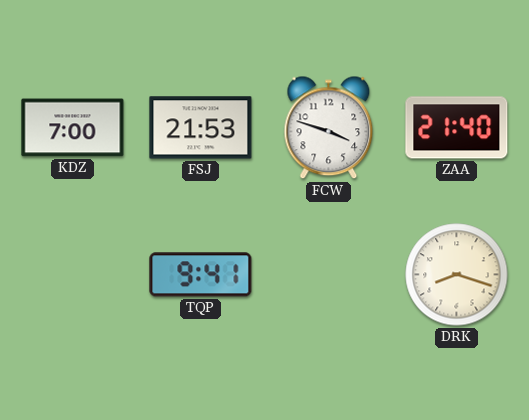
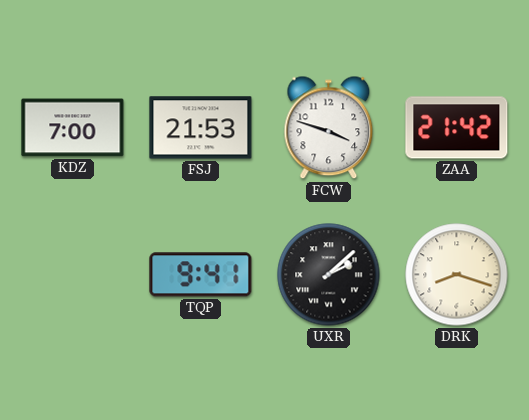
ZAA: 21:40 -> 21:42
UXR: none -> 2:08
